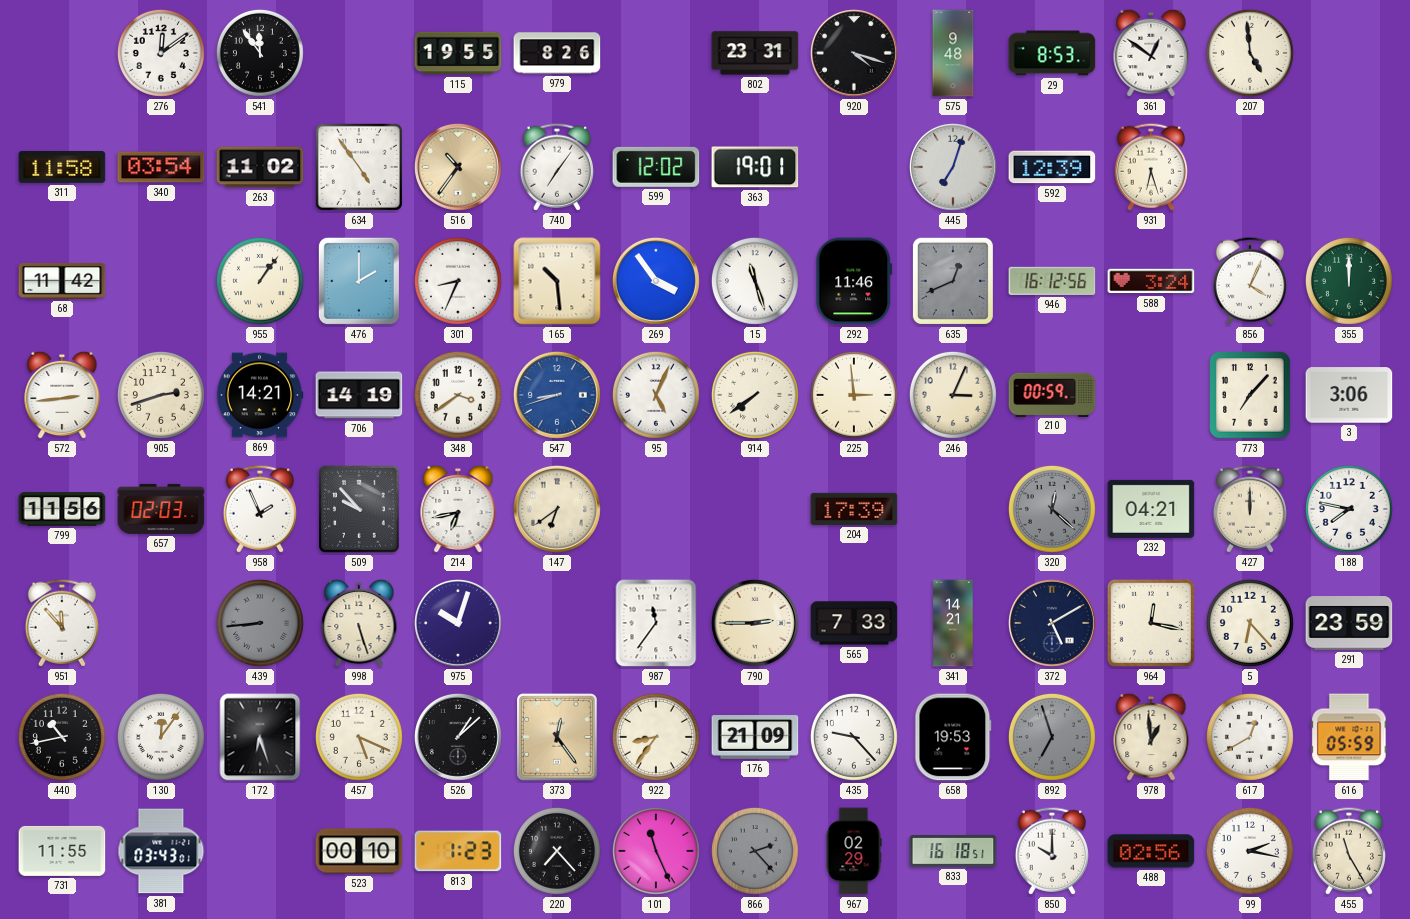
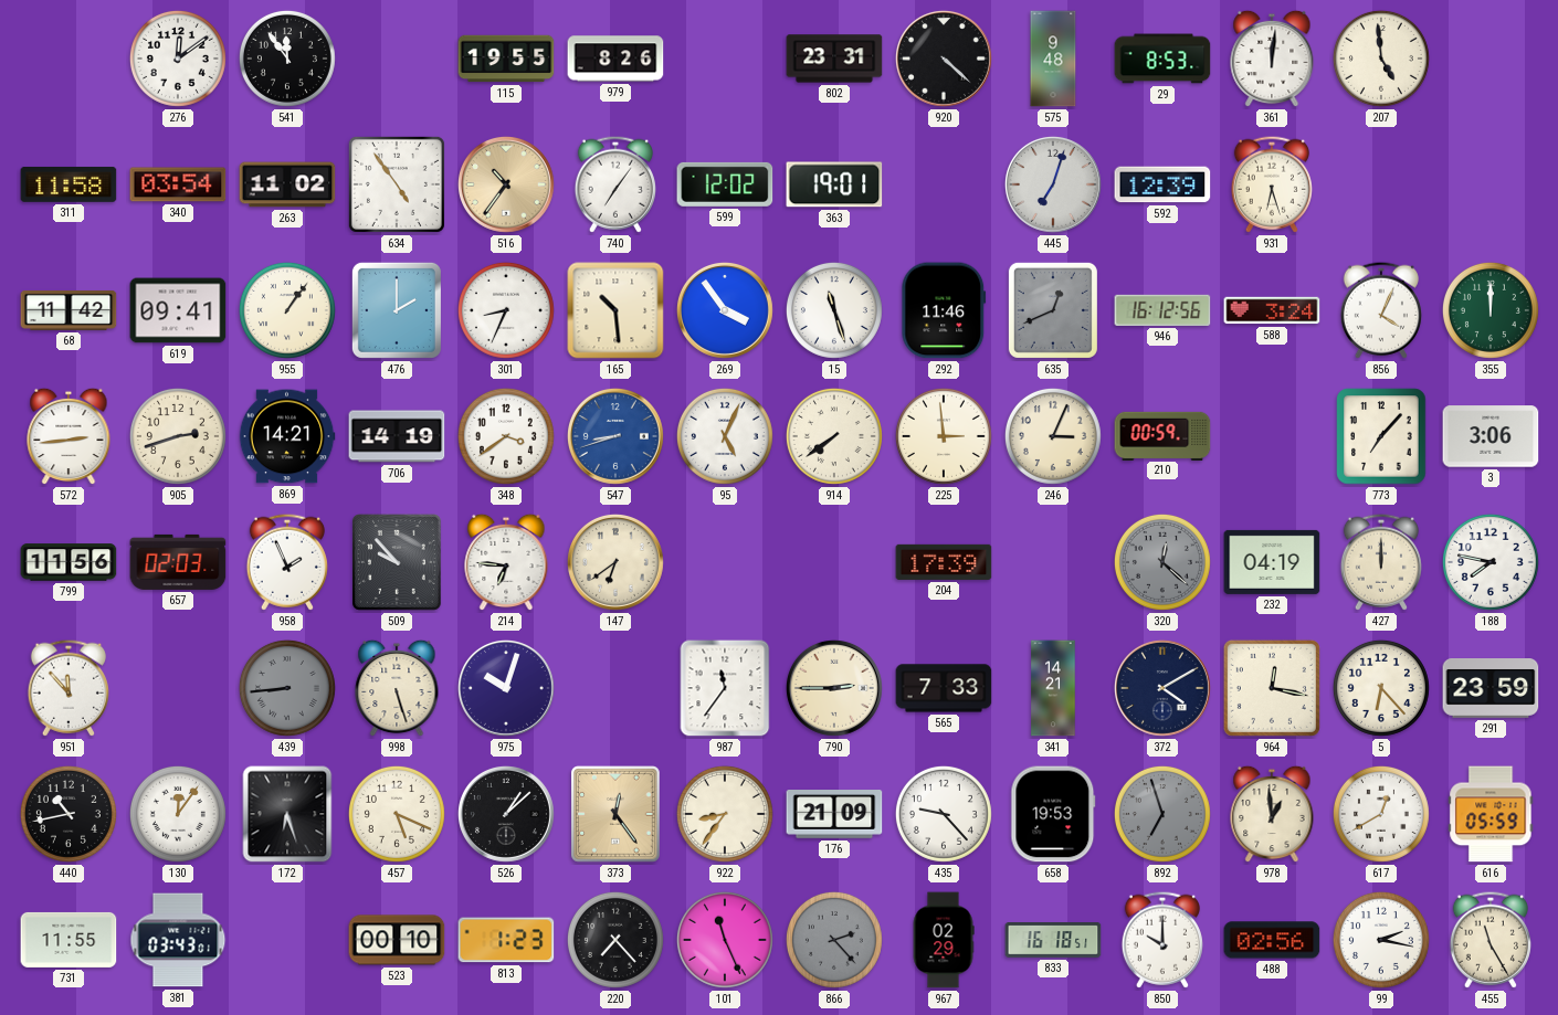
920: 4:18 -> 4:22
361: 12:51 -> 12:01
619: none -> 09:41
214: 6:43 -> 6:46
232: 04:21 -> 04:19
372: 5:10 -> 4:10
